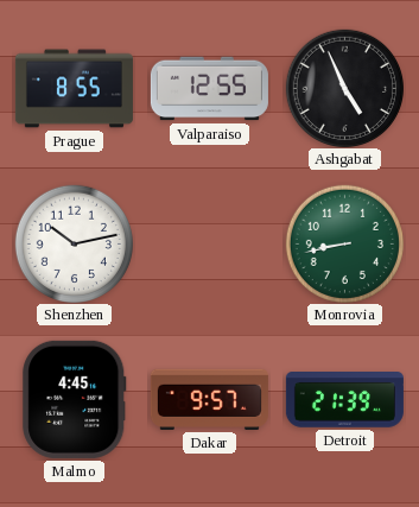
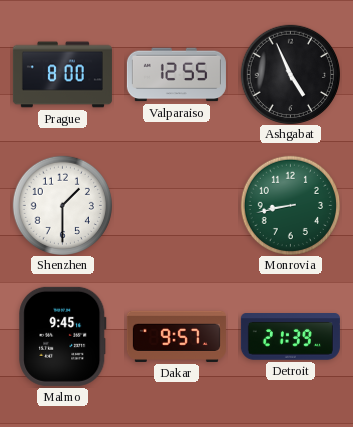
Prague: 8:55 -> 8:00
Shenzhen: 10:13 -> 1:30
Malmo: 4:45 -> 9:45
